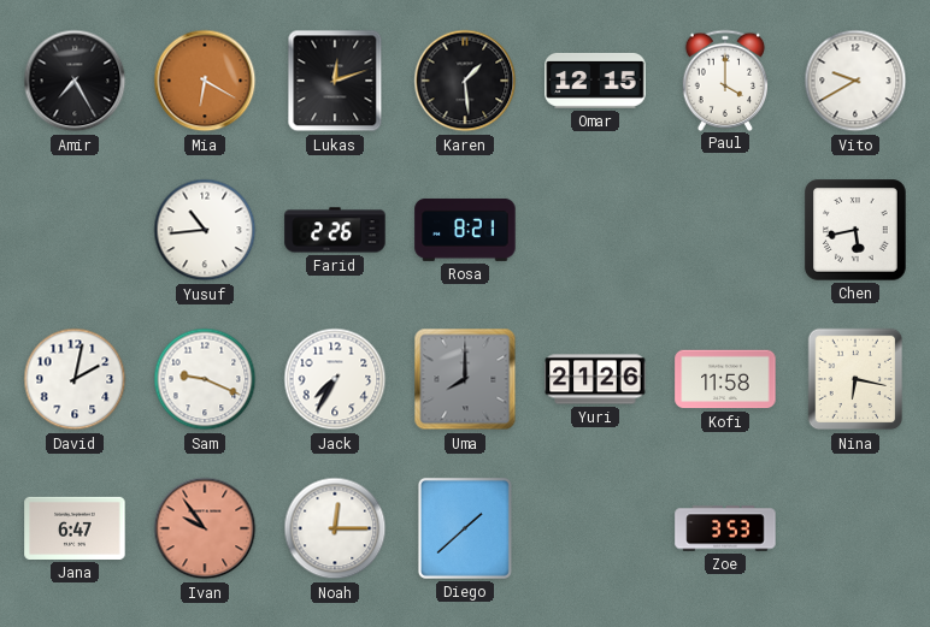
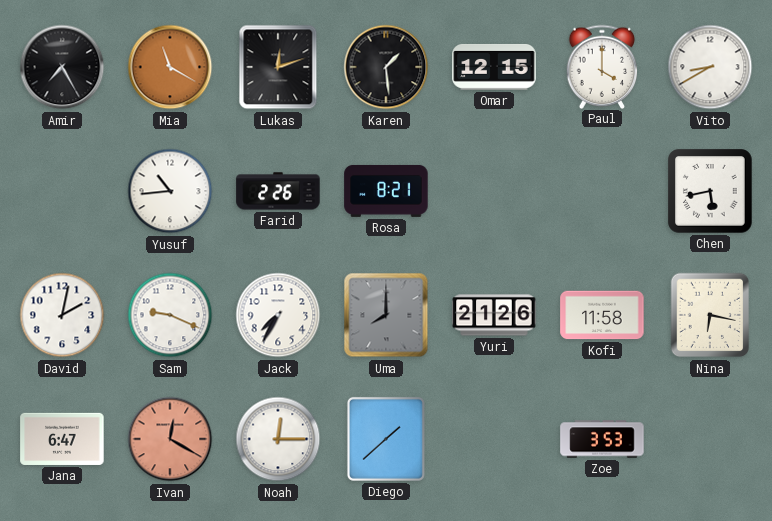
Mia: 6:20 -> 11:20
Vito: 9:40 -> 8:40
Ivan: 9:54 -> 12:20
